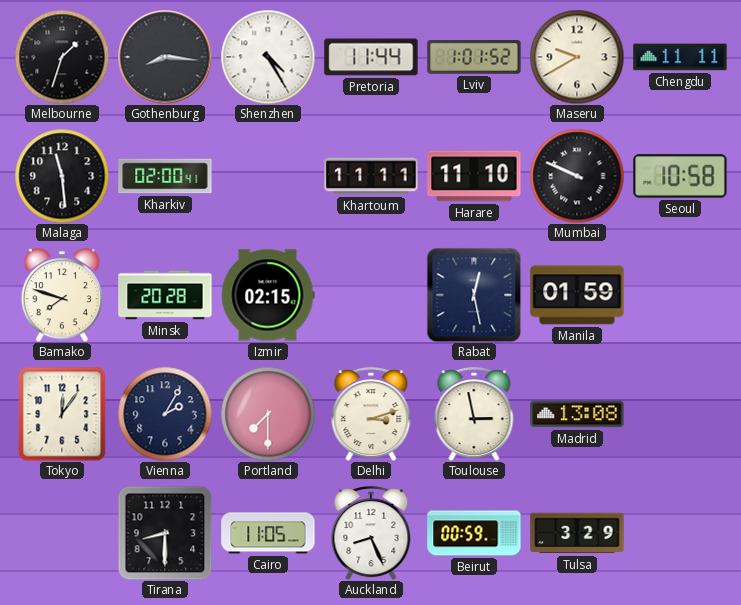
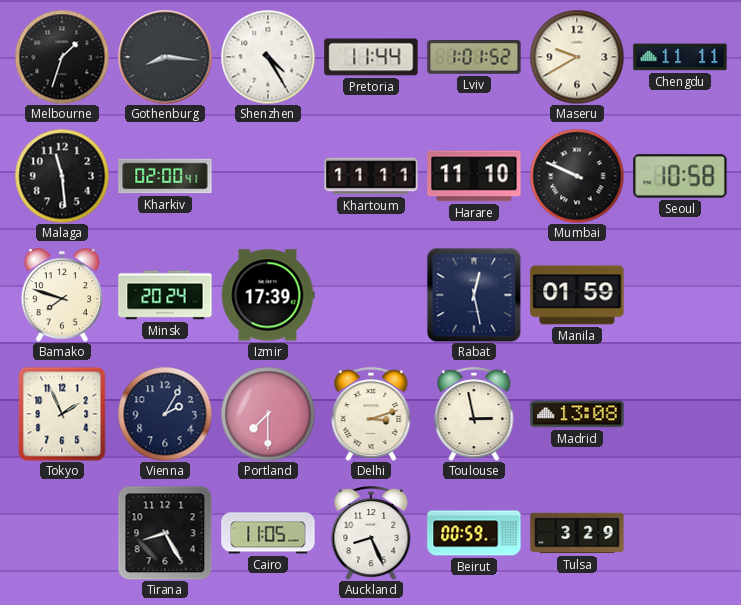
Minsk: 20:28 -> 20:24
Izmir: 02:15 -> 17:39
Tokyo: 12:06 -> 1:56
Tirana: 8:30 -> 8:25
